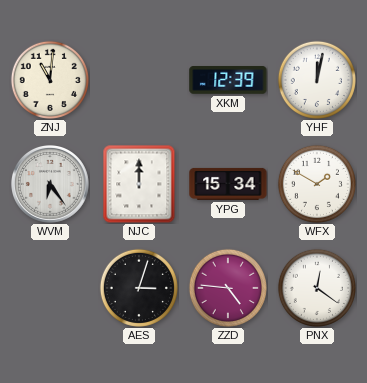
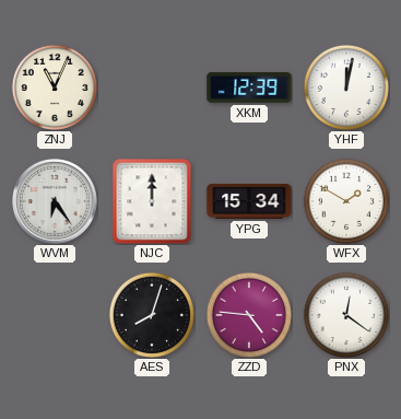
ZNJ: 11:01 -> 11:04
AES: 3:03 -> 8:03
